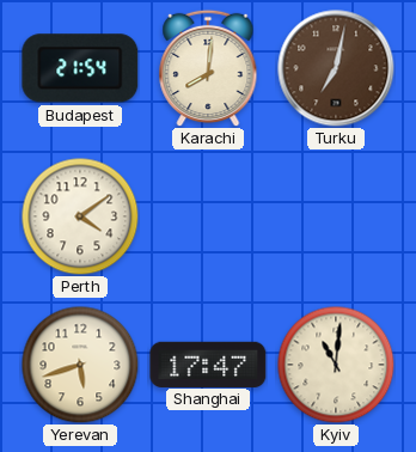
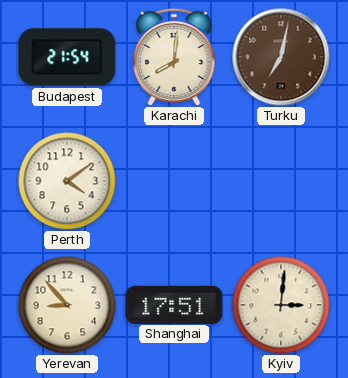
Yerevan: 5:42 -> 8:53
Shanghai: 17:47 -> 17:51
Kyiv: 11:01 -> 3:01
